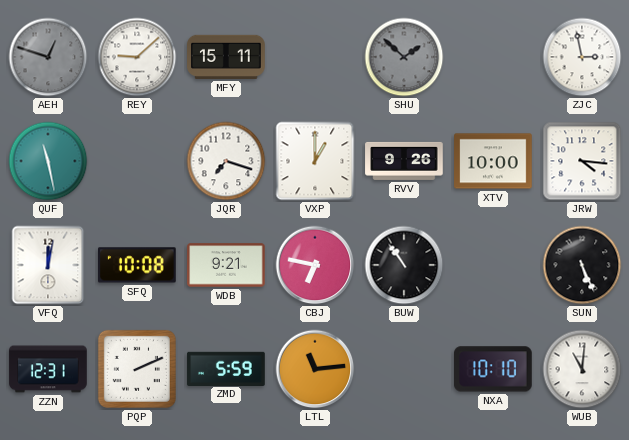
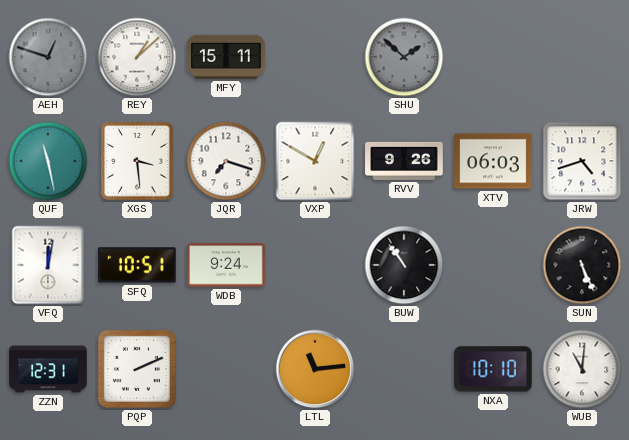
REY: 9:08 -> 1:08
ZJC: 2:58 -> none
XGS: none -> 3:29
VXP: 1:00 -> 12:50
XTV: 10:00 -> 06:03
JRW: 4:16 -> 4:42
SFQ: 10:08 -> 10:51
WDB: 9:21 -> 9:24
CBJ: 6:47 -> none
ZMD: 5:59 -> none
